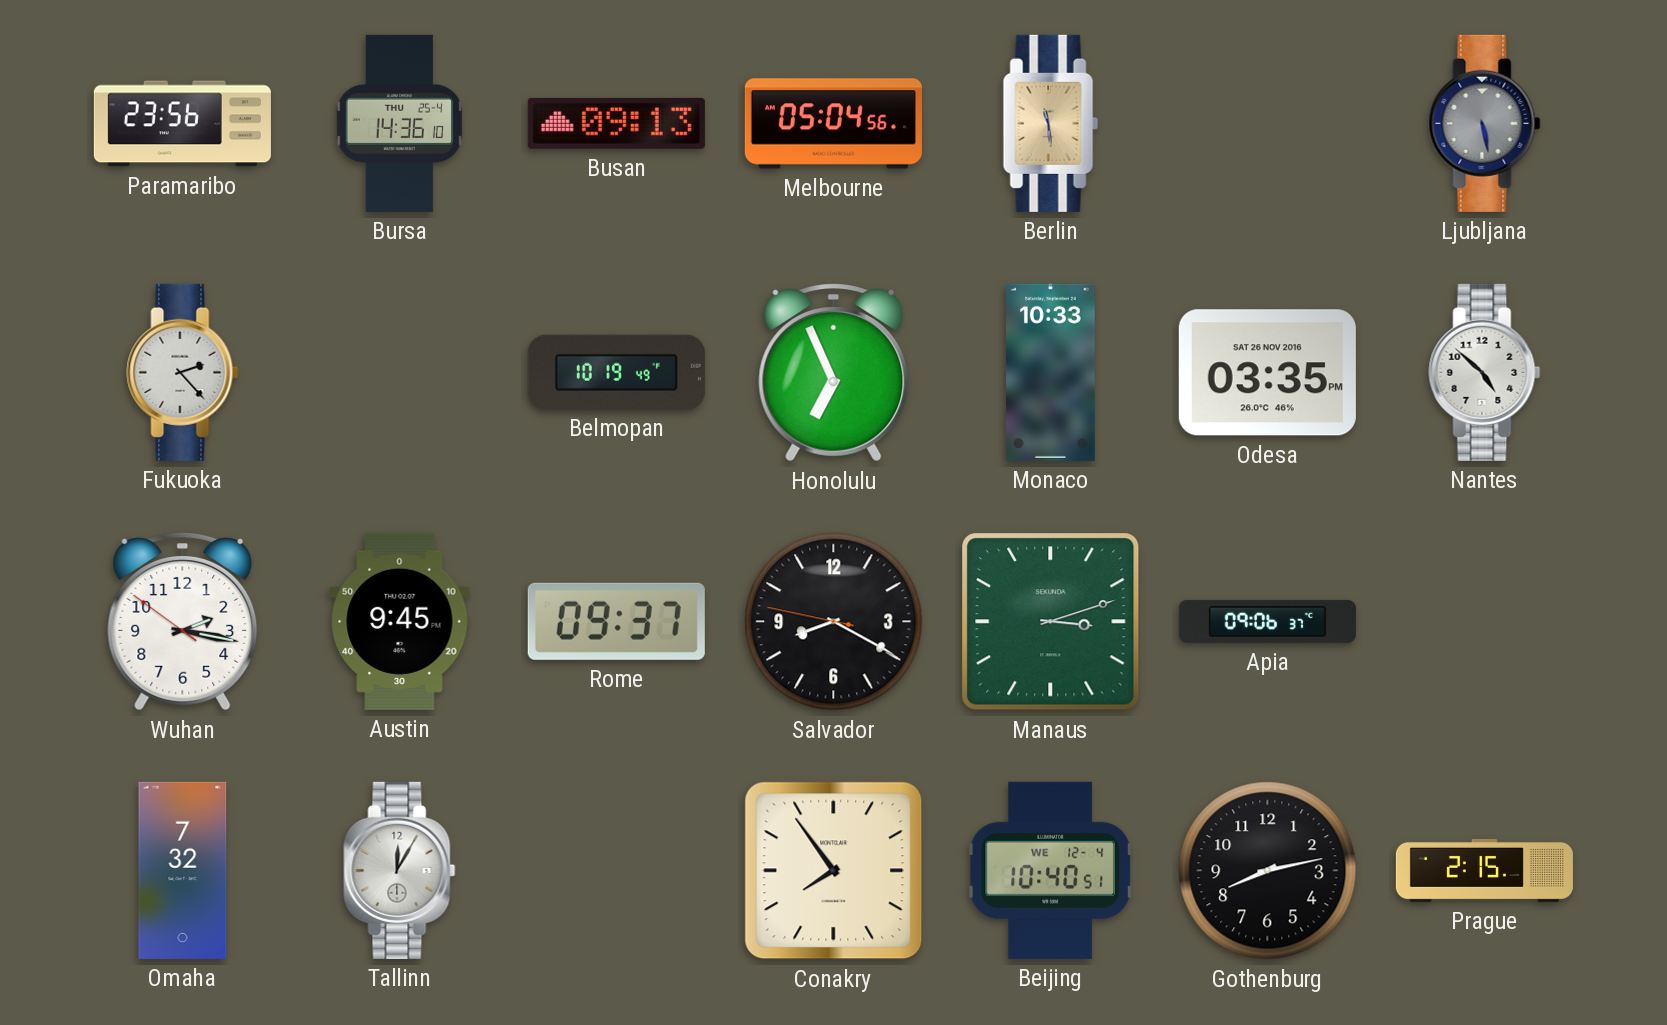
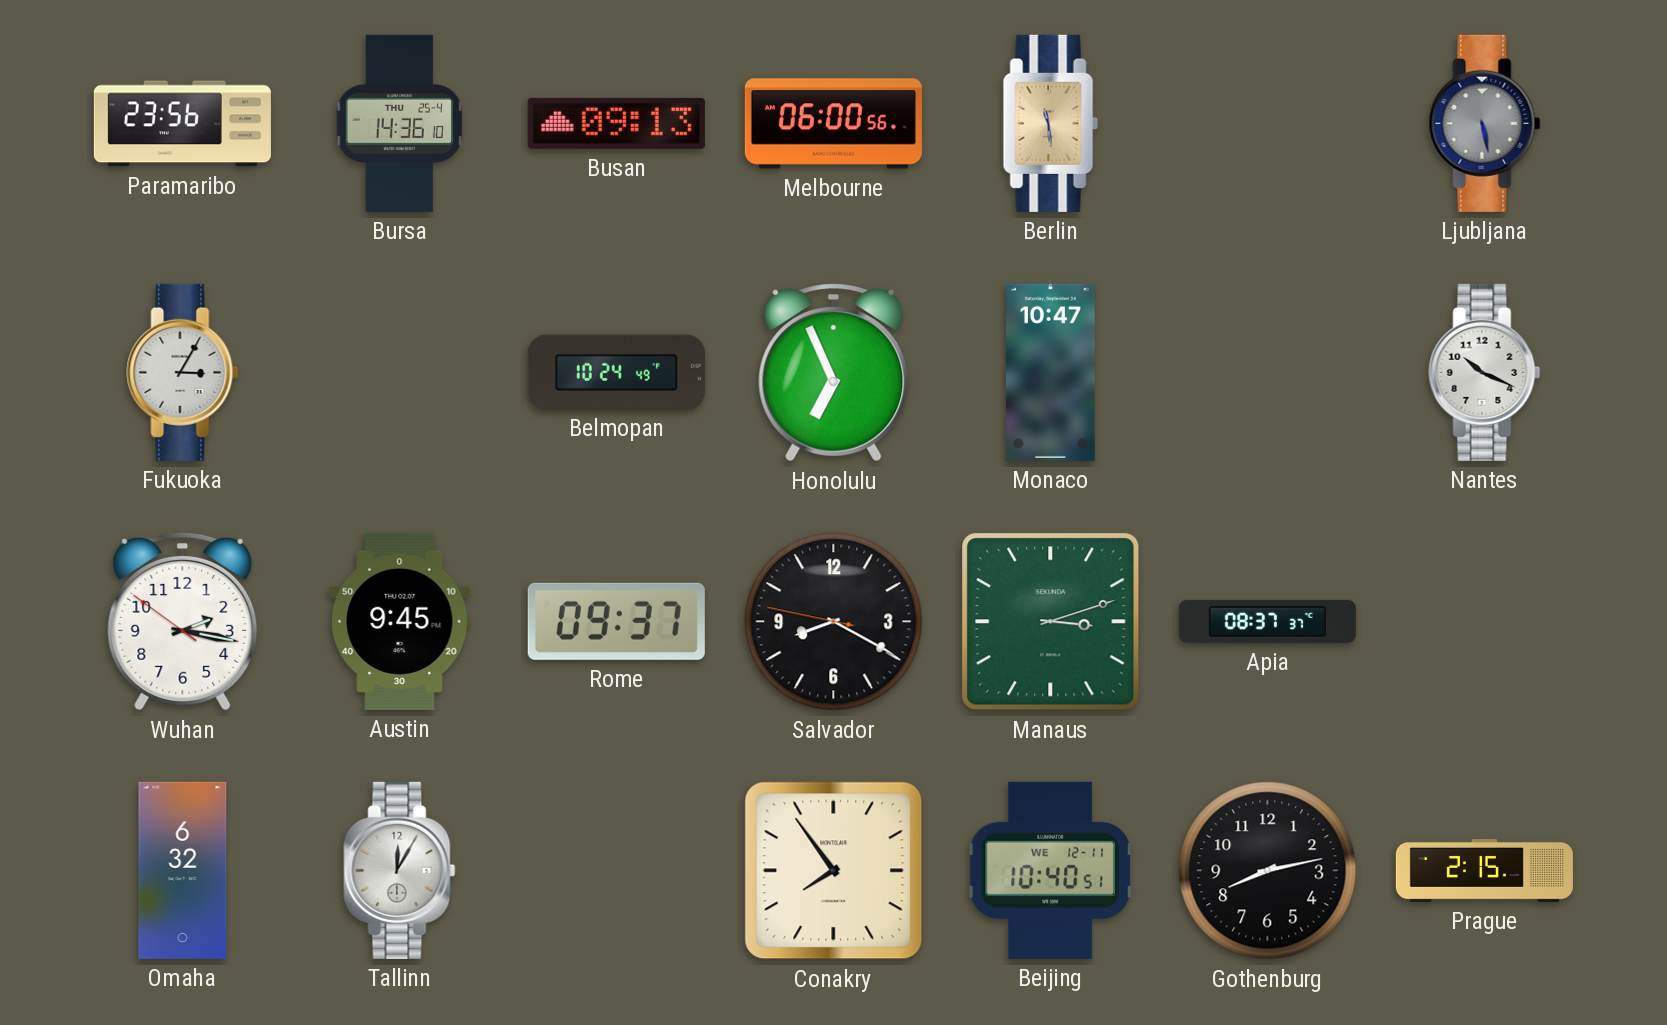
Melbourne: 05:04 -> 06:00
Fukuoka: 2:23 -> 3:05
Belmopan: 10:19 -> 10:24
Monaco: 10:33 -> 10:47
Odesa: 03:35 -> none
Nantes: 4:52 -> 10:19
Apia: 09:06 -> 08:37
Omaha: 7:32 -> 6:32
Beijing date: WE 12-4 -> WE 12-11
